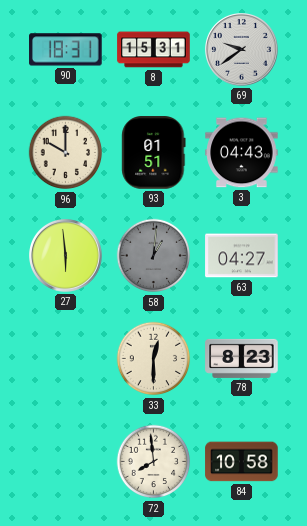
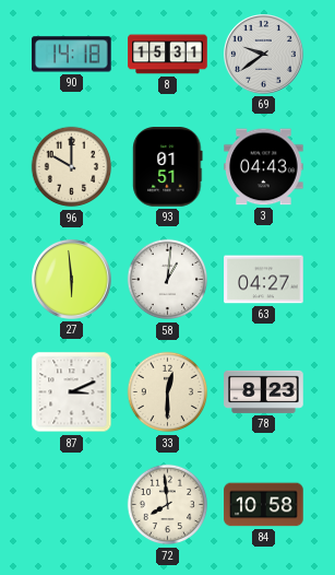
90: 18:31 -> 14:18
58 dial: grey -> white
87: none -> 3:11
